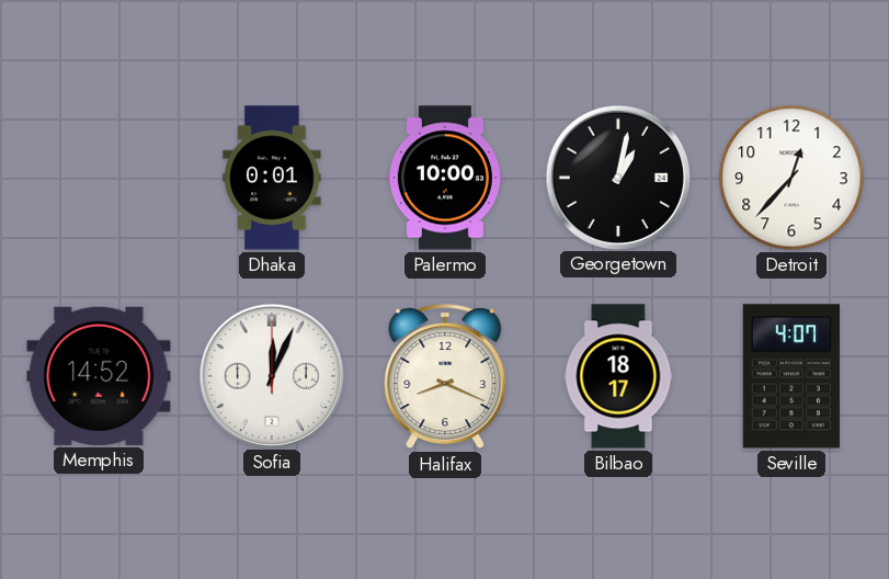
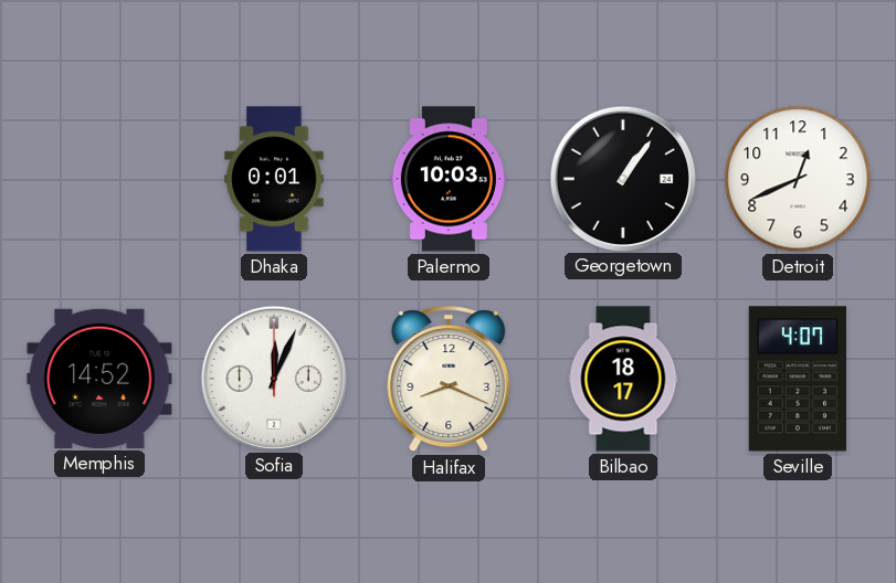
Palermo: 10:00 -> 10:03
Georgetown: 1:02 -> 1:06
Detroit: 12:37 -> 12:41
